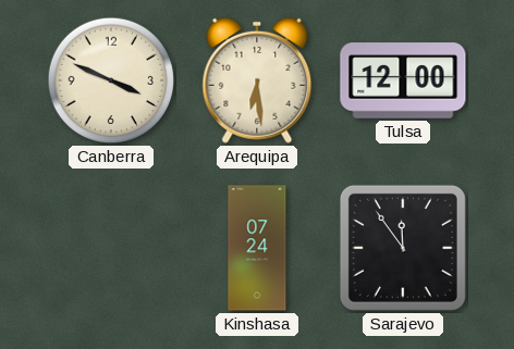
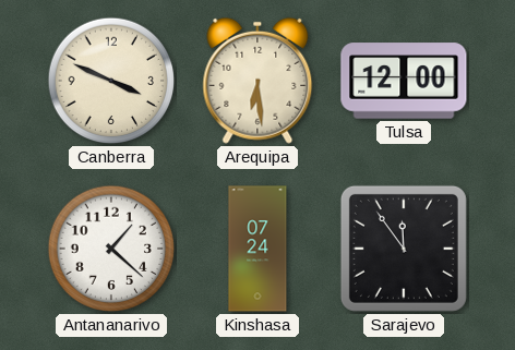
Antananarivo: none -> 1:22
